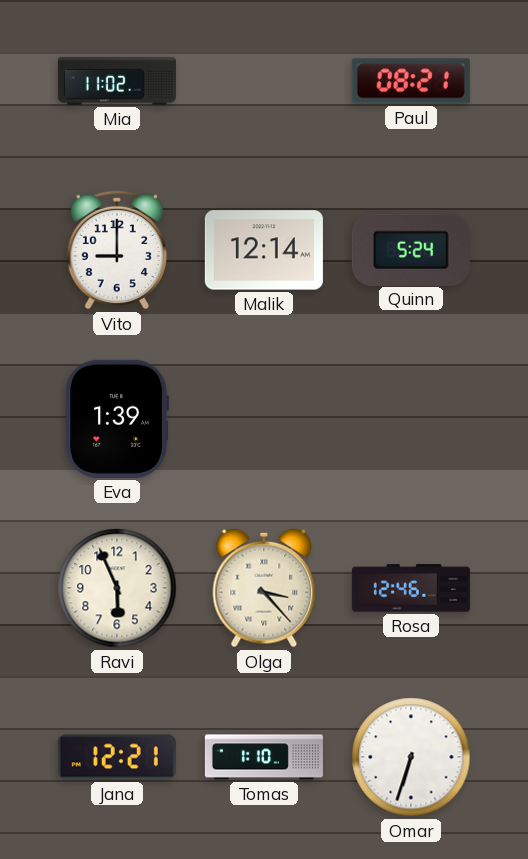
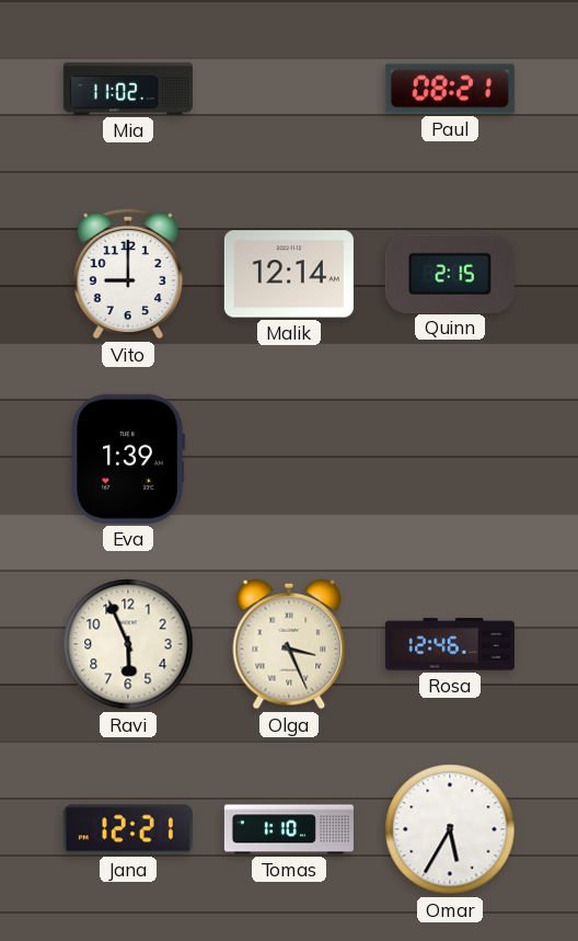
Quinn: 5:24 -> 2:15
Olga: 3:23 -> 3:26
Omar: 6:33 -> 5:35
